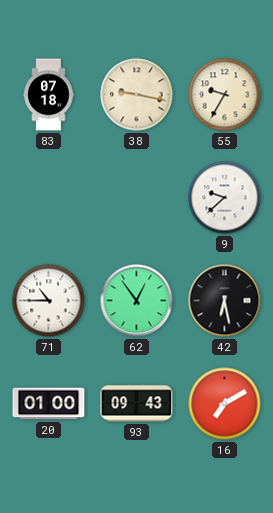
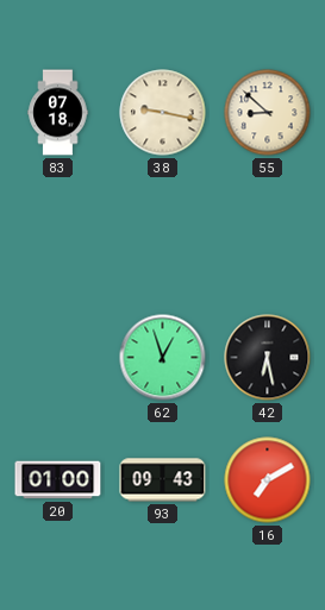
55: 9:35 -> 8:52
9: 9:38 -> none
71: 10:45 -> none
62: 12:54 -> 12:57
